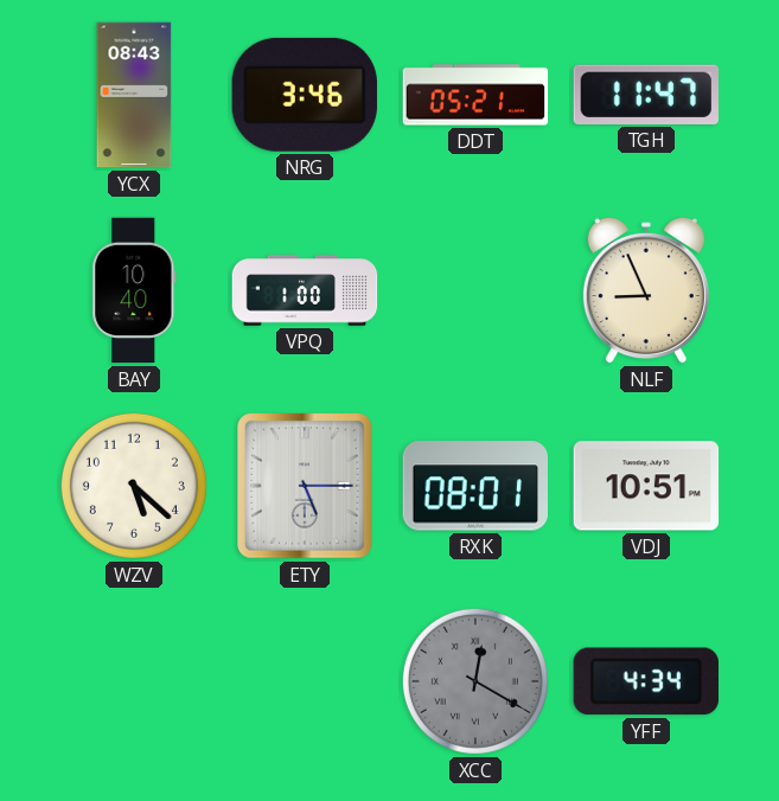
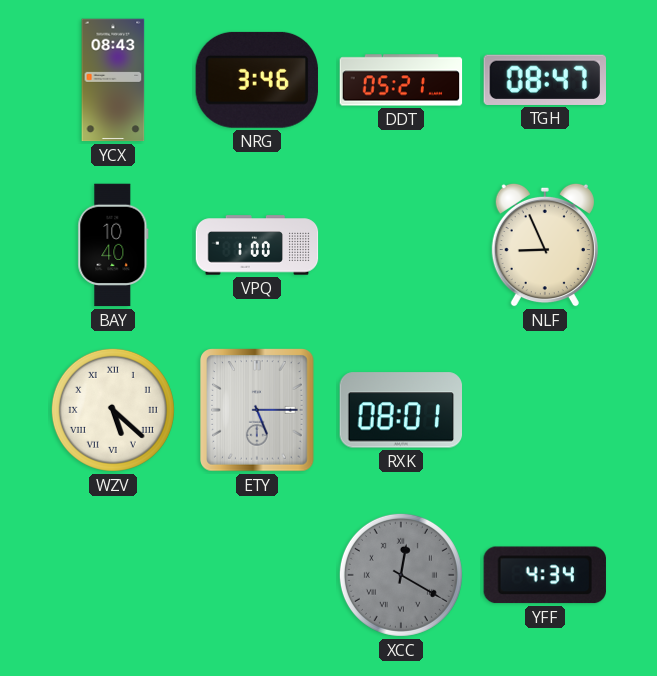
TGH: 11:47 -> 08:47
WZV numerals: Arabic -> Roman
VDJ: 10:51 -> none
